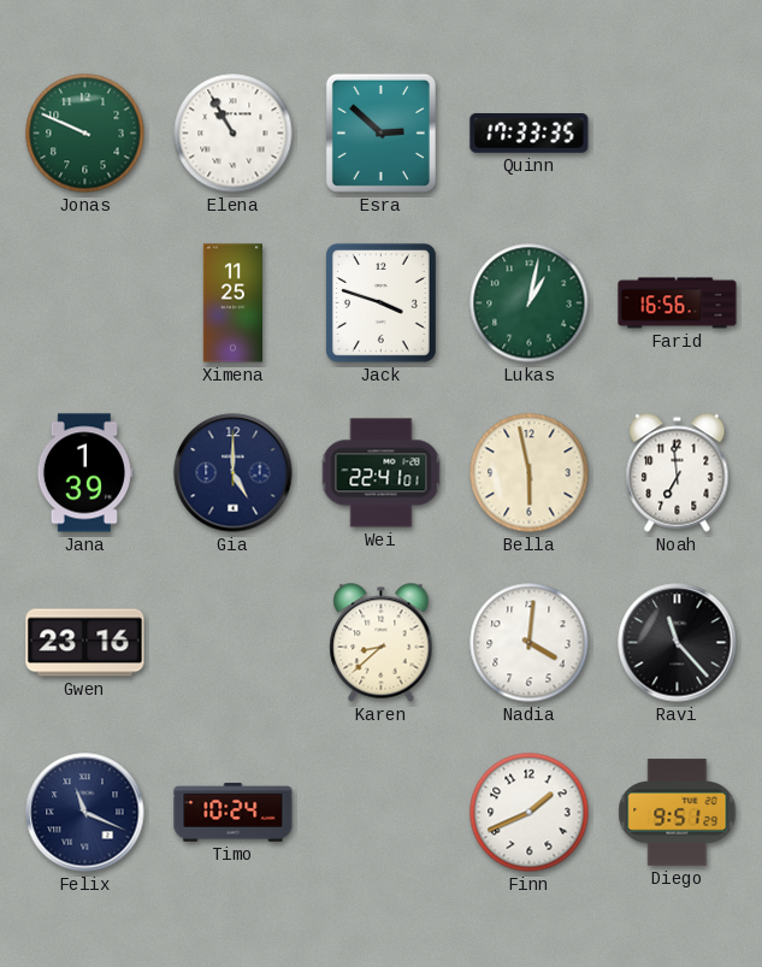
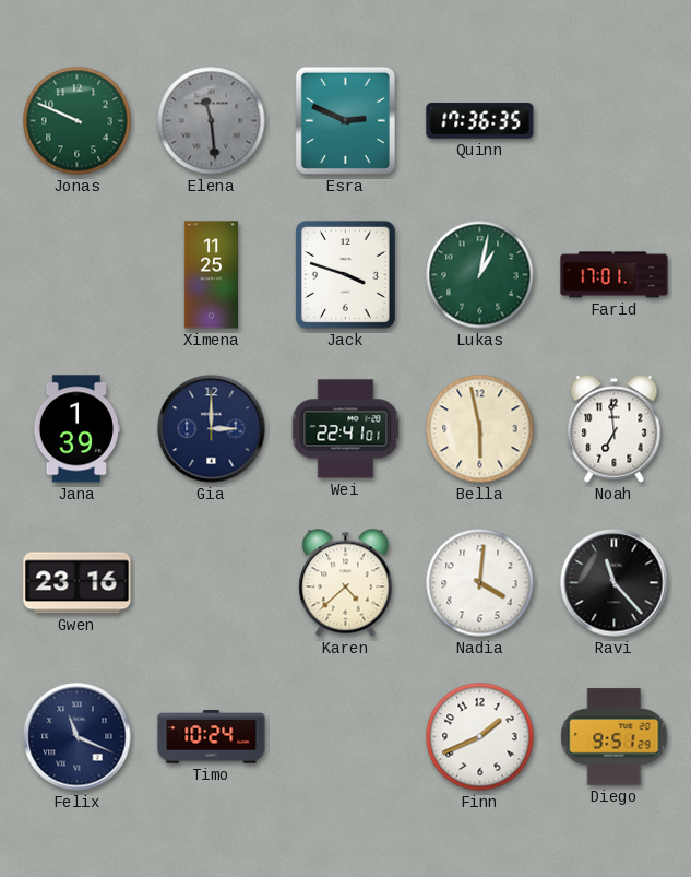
Elena: 10:55 -> 11:29
Elena dial: white -> grey
Esra: 2:52 -> 2:49
Quinn: 17:33 -> 17:36
Farid: 16:56 -> 17:01
Gia: 5:00 -> 3:00
Karen: 8:38 -> 4:38
